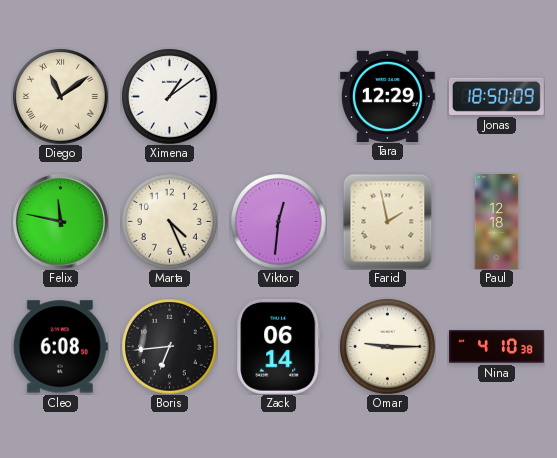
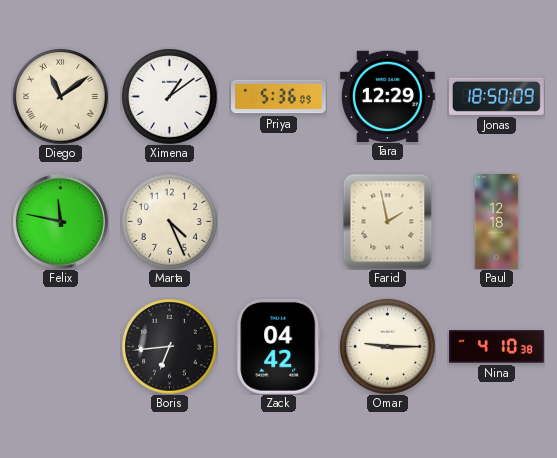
Priya: none -> 5:36
Viktor: 12:31 -> none
Cleo: 6:08 -> none
Zack: 06:14 -> 04:42
